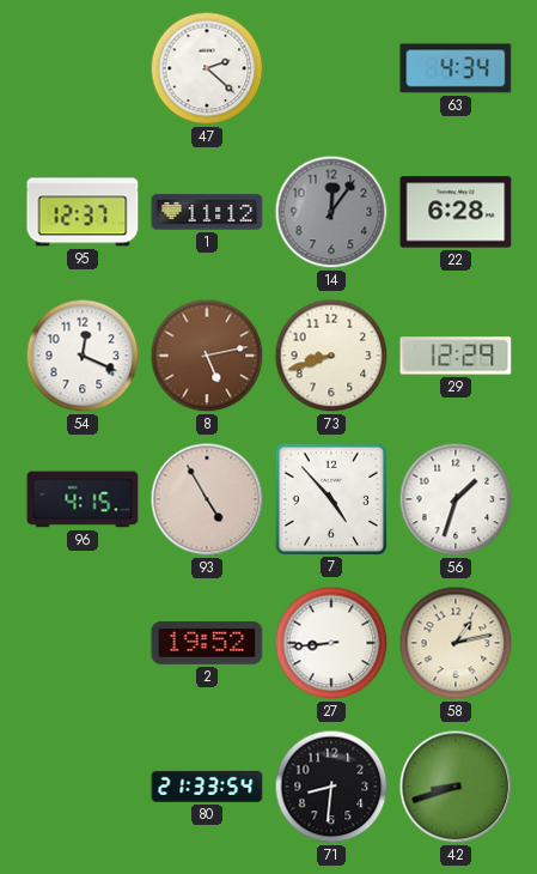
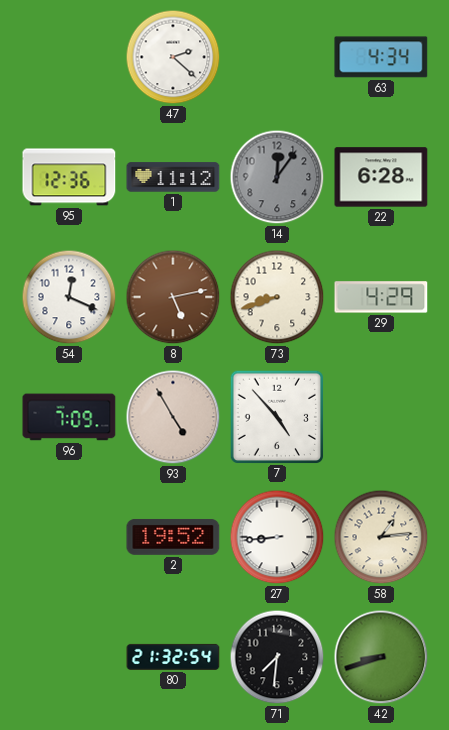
95: 12:37 -> 12:36
29: 12:29 -> 4:29
96: 4:15 -> 7:09
56: 1:33 -> none
58: 1:13 -> 1:14
80: 21:33 -> 21:32
71: 8:31 -> 7:31
